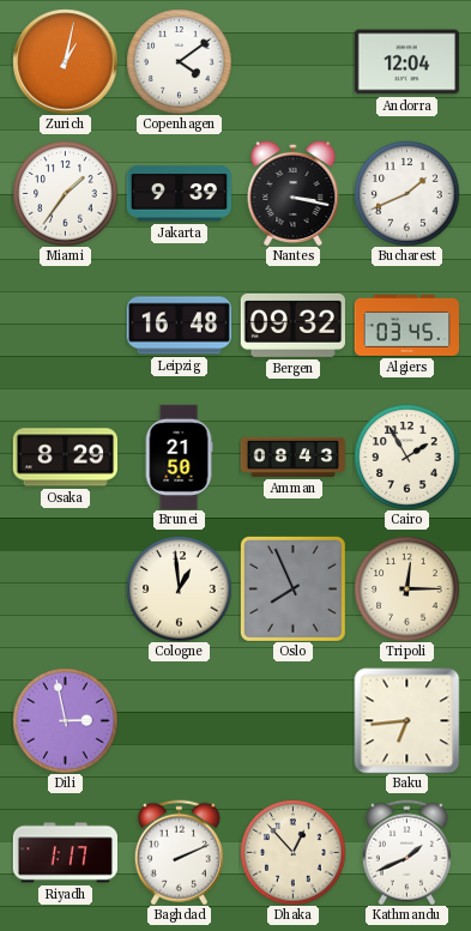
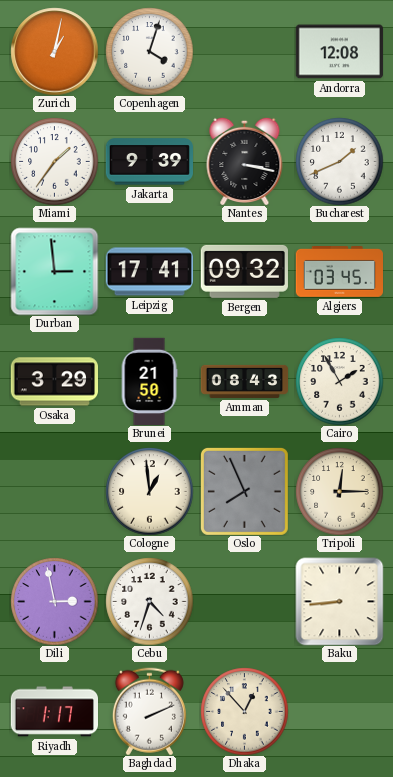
Copenhagen: 4:09 -> 4:03
Andorra: 12:04 -> 12:08
Durban: none -> 2:59
Leipzig: 16:48 -> 17:41
Osaka: 8:29 -> 3:29
Cebu: none -> 4:33
Baku: 6:44 -> 8:44
Kathmandu: 1:41 -> none
